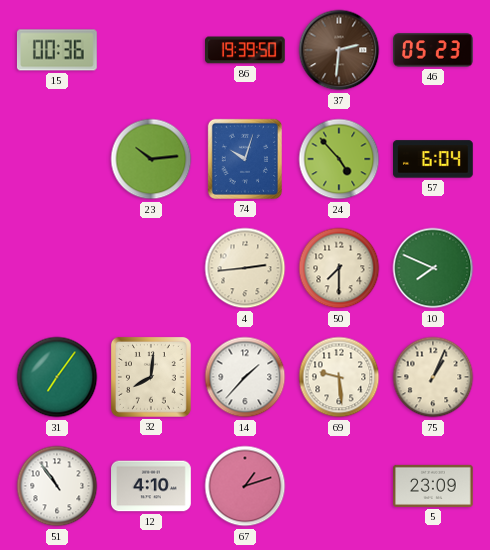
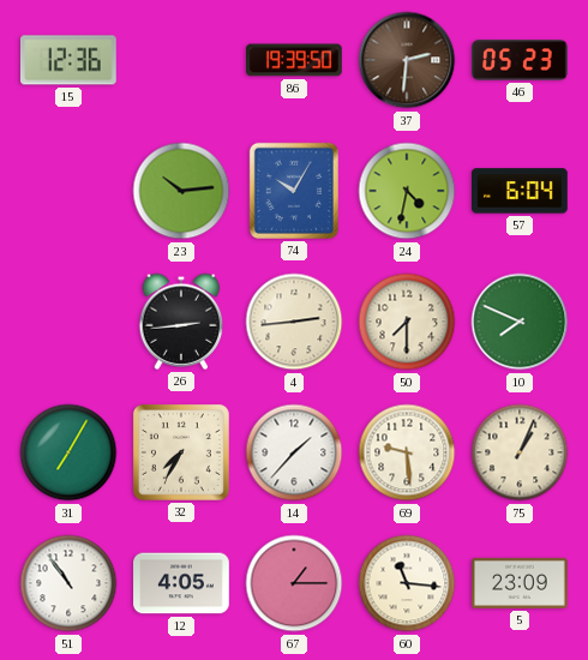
15: 00:36 -> 12:36
74: 10:03 -> 10:05
24: 4:53 -> 4:32
26: none -> 2:44
31: 7:06 -> 7:05
32: 8:01 -> 7:35
12: 4:10 -> 4:05
67: 1:12 -> 1:15
60: none -> 11:16
